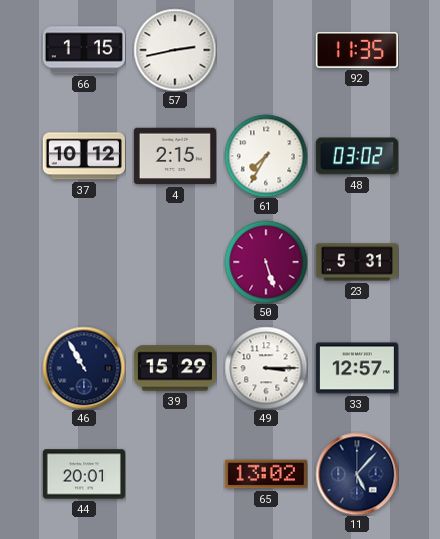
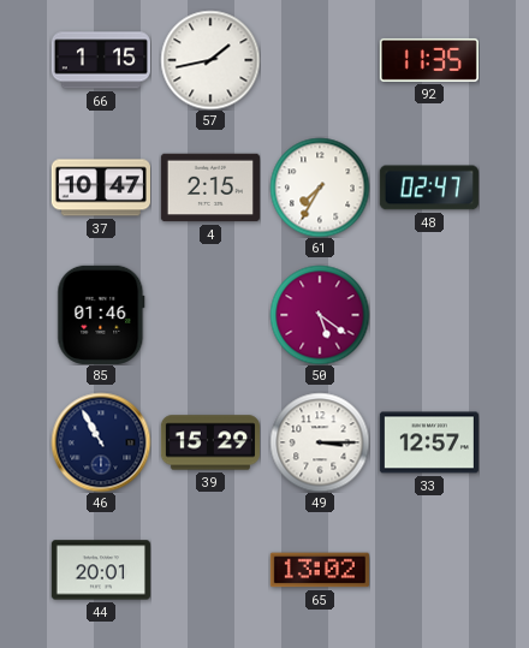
57: 2:43 -> 1:43
37: 10:12 -> 10:47
48: 03:02 -> 02:47
85: none -> 01:46
50: 5:27 -> 5:21
23: 5:31 -> none
11: 5:07 -> none
